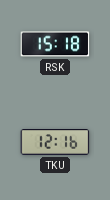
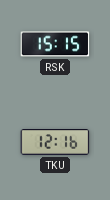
RSK: 15:18 -> 15:15
